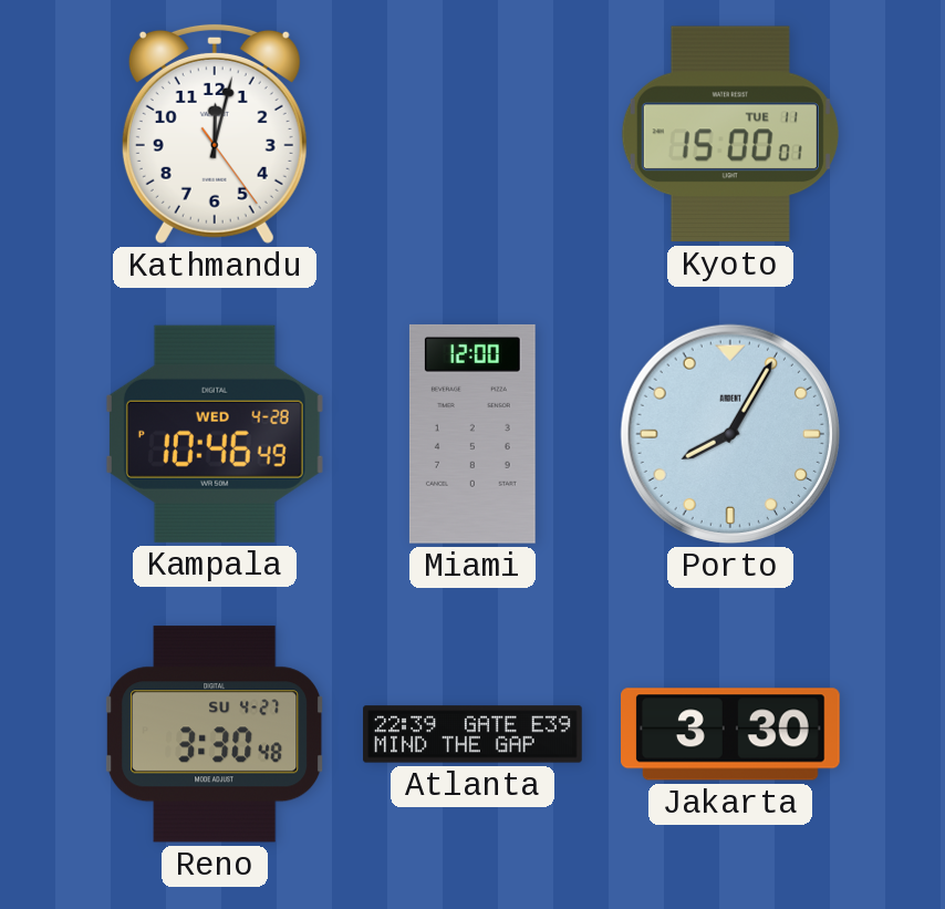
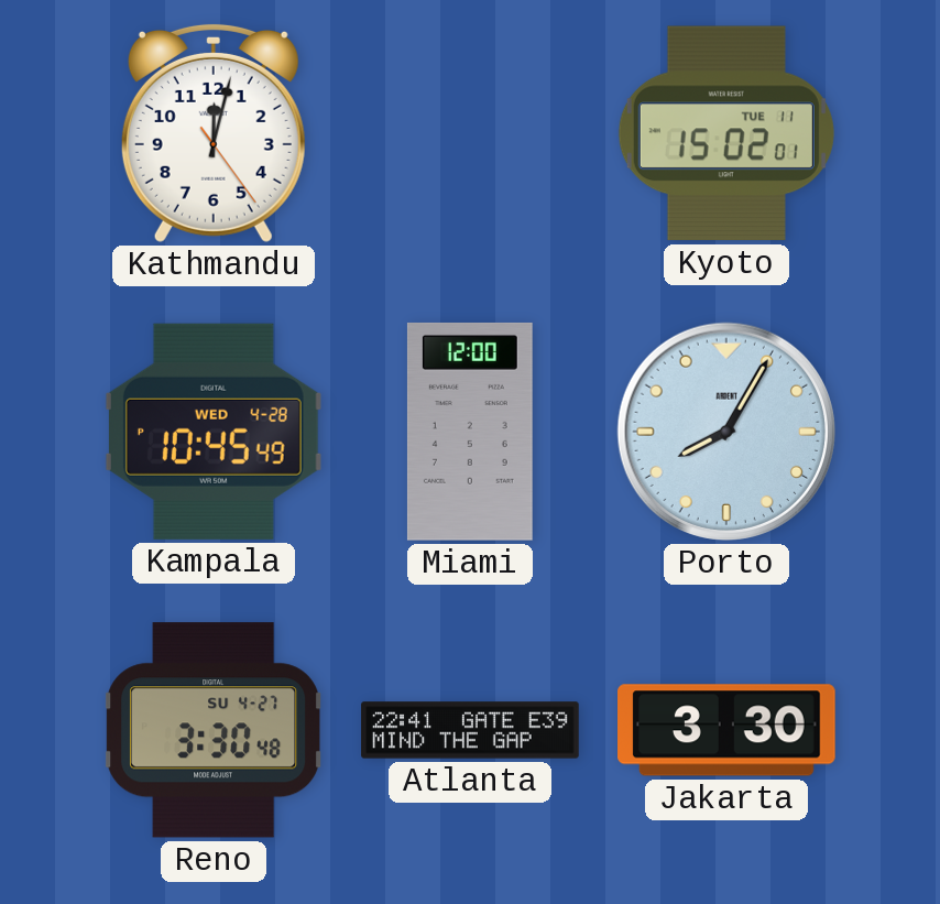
Kyoto: 15:00 -> 15:02
Kampala: 10:46 -> 10:45
Atlanta: 22:39 -> 22:41
